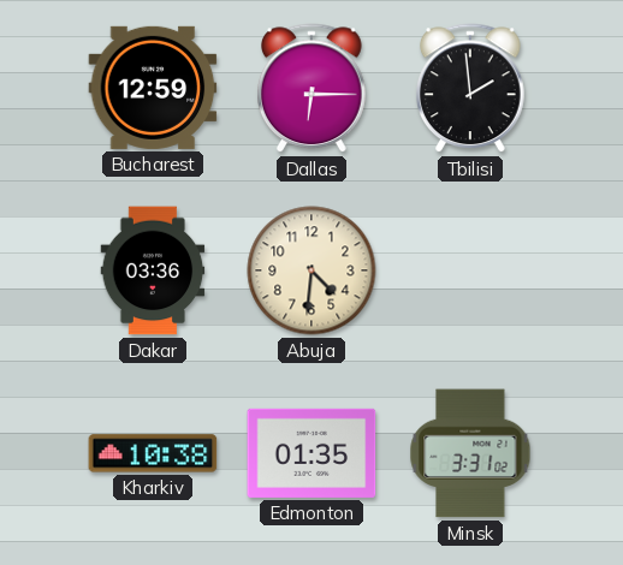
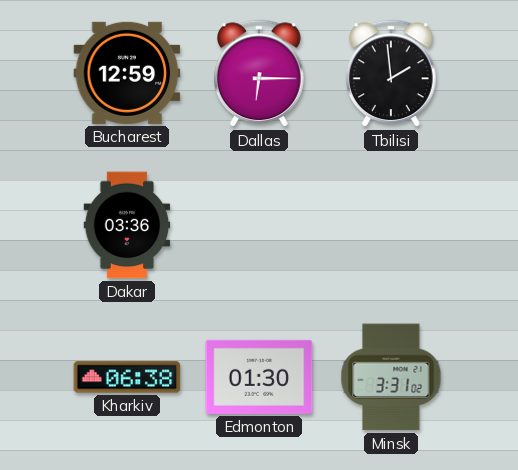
Abuja: 4:31 -> none
Kharkiv: 10:38 -> 06:38
Edmonton: 01:35 -> 01:30
